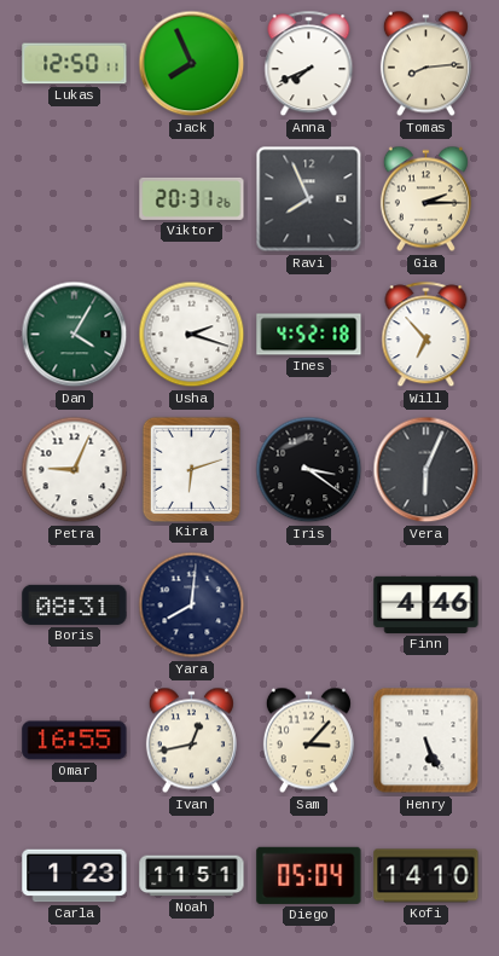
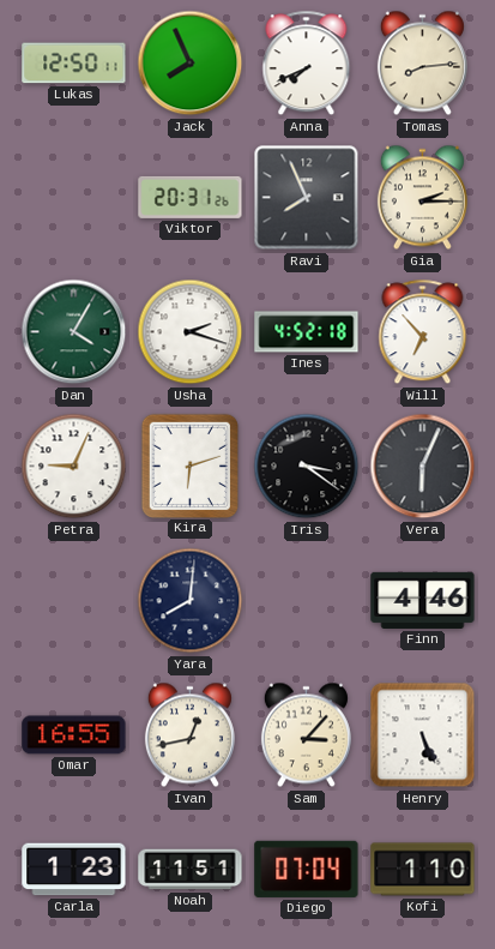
Boris: 08:31 -> none
Diego: 05:04 -> 07:04
Kofi: 14:10 -> 1:10
